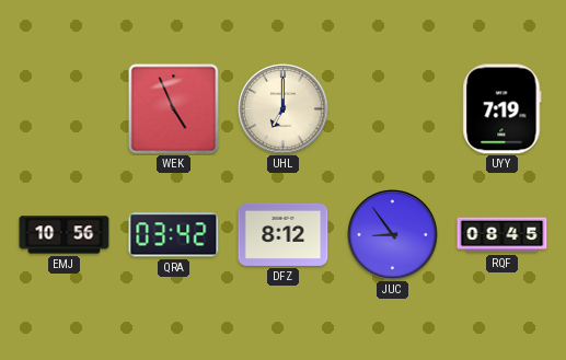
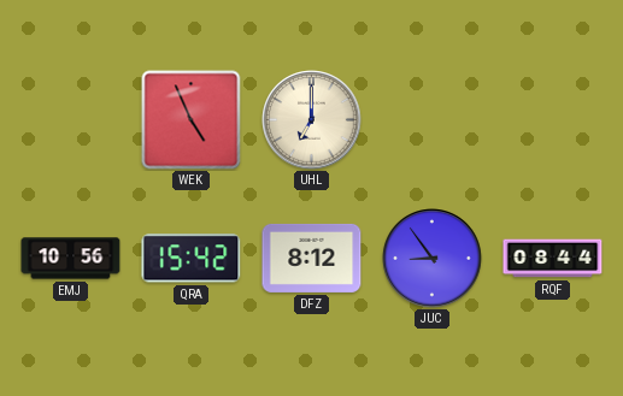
UYY: 7:19 -> none
QRA: 03:42 -> 15:42
RQF: 08:45 -> 08:44
